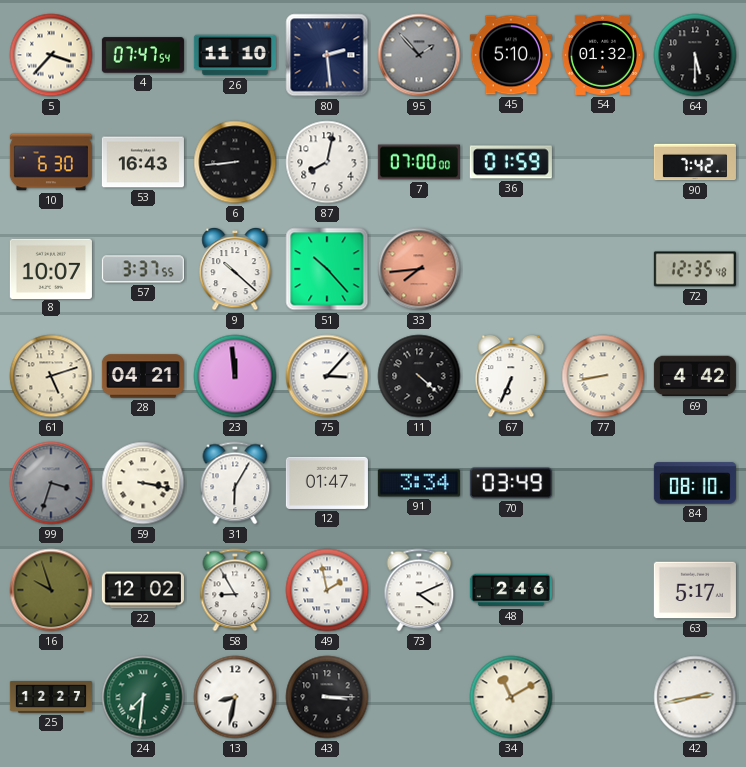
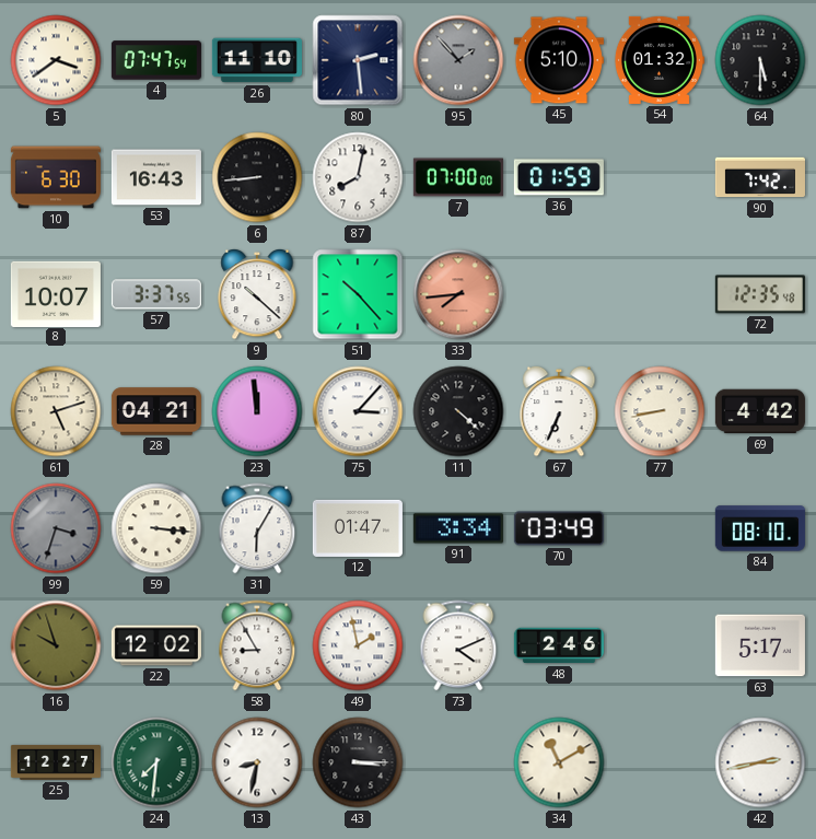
5: 3:37 -> 3:39
59: 3:17 -> 3:16
